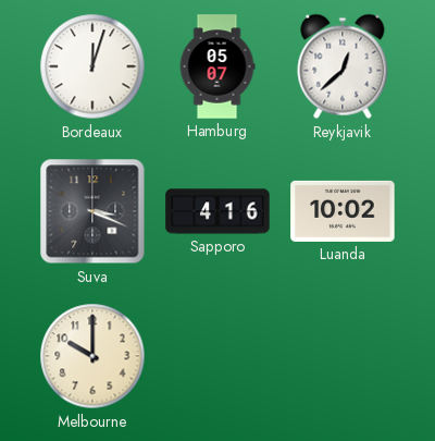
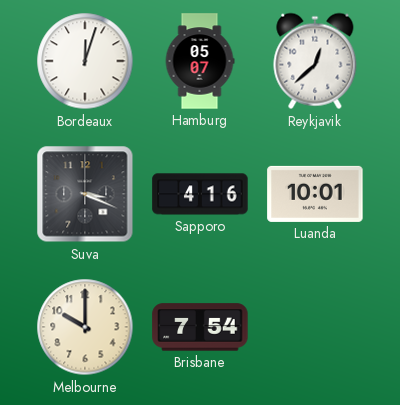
Luanda: 10:02 -> 10:01
Brisbane: none -> 7:54
